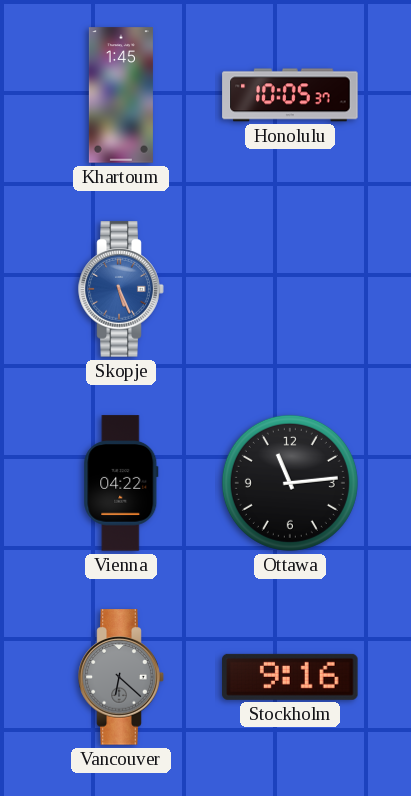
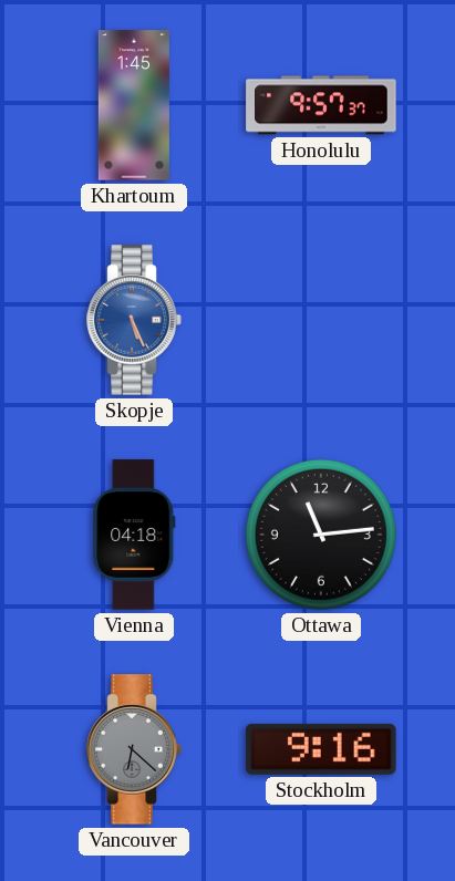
Honolulu: 10:05 -> 9:57
Vienna: 04:22 -> 04:18
